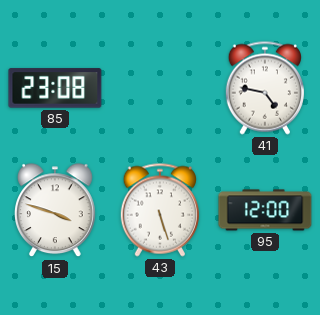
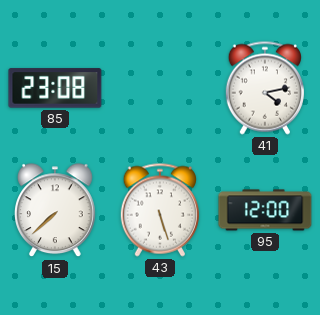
41: 4:47 -> 4:13
15: 3:48 -> 7:38
